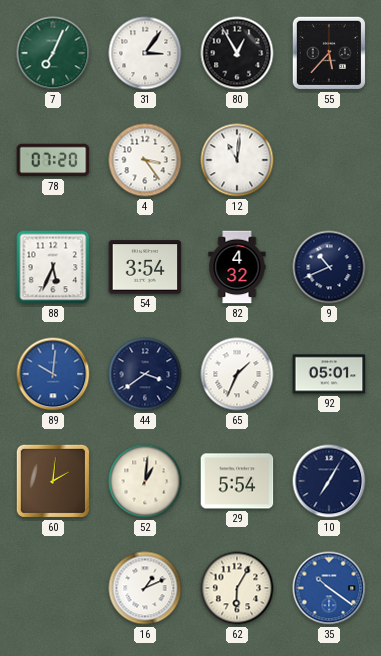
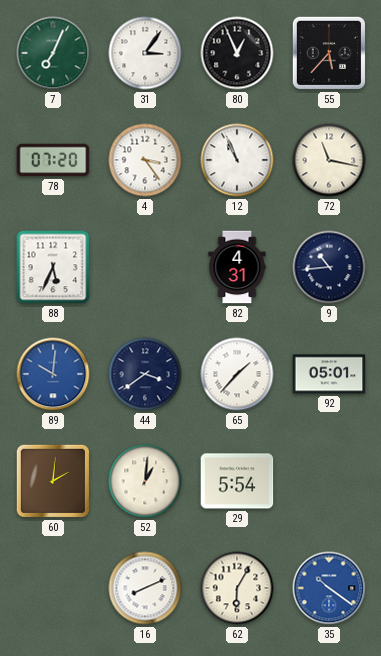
80: 12:55 -> 12:56
12: 11:01 -> 10:56
72: none -> 11:17
54: 3:54 -> none
82: 4:32 -> 4:31
9: 10:41 -> 10:44
65: 1:34 -> 1:37
10: 7:05 -> none
16: 1:11 -> 8:11
